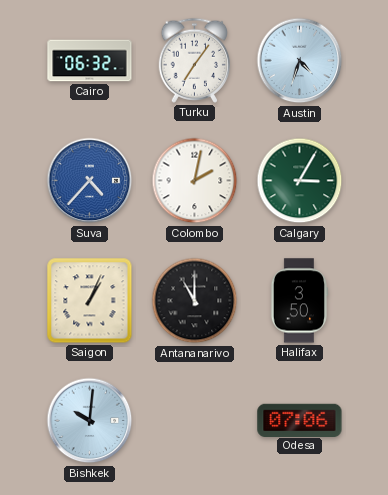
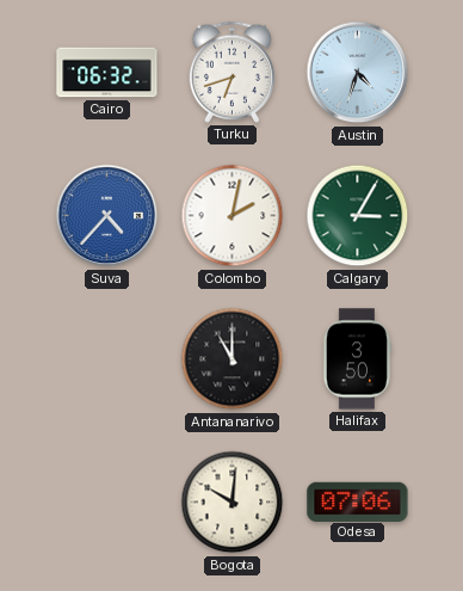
Turku: 7:06 -> 6:42
Saigon: 1:04 -> none
Bishkek: 10:01 -> none
Bogota: none -> 10:01
